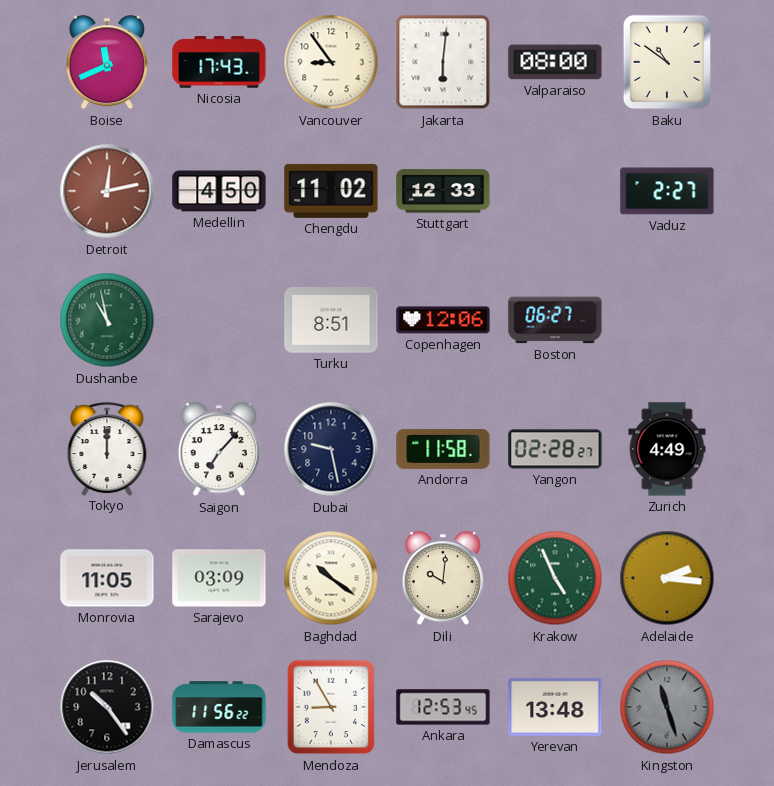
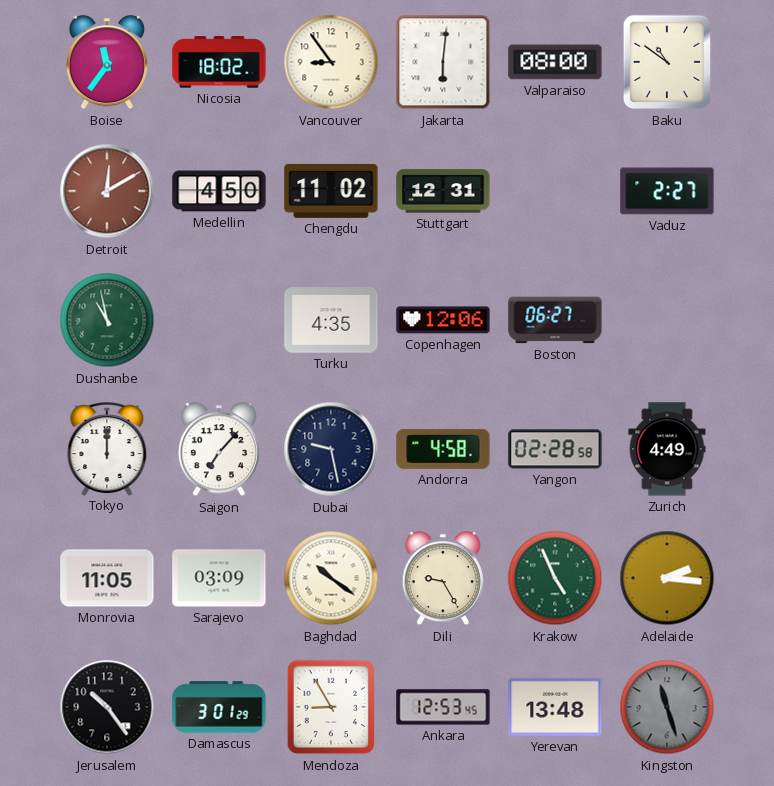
Boise: 11:41 -> 11:36
Nicosia: 17:43 -> 18:02
Detroit: 12:13 -> 12:10
Stuttgart: 12:33 -> 12:31
Turku: 8:51 -> 4:35
Andorra: 11:58 -> 4:58
Yangon: 02:28:27 -> 02:28:58
Dili: 10:01 -> 9:25
Damascus: 11:56 -> 3:01
